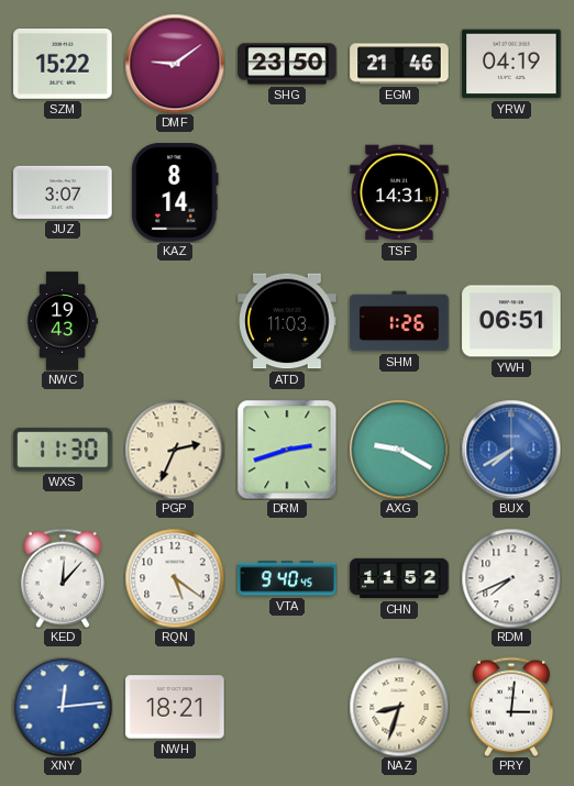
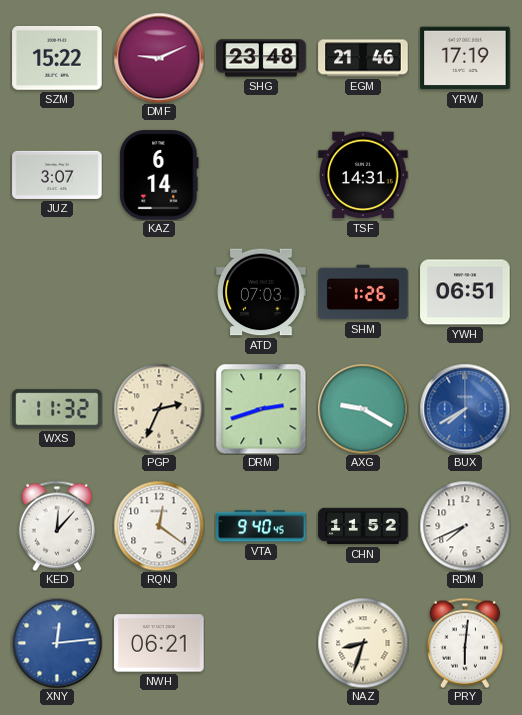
DMF: 9:09 -> 9:11
SHG: 23:50 -> 23:48
YRW: 04:19 -> 17:19
KAZ: 8:14 -> 6:14
NWC: 19:43 -> none
ATD: 11:03 -> 07:03
WXS: 11:30 -> 11:32
RQN: 5:21 -> 12:21
NWH: 18:21 -> 06:21
PRY: 3:01 -> 6:01
